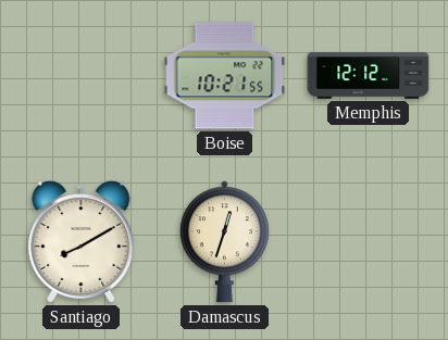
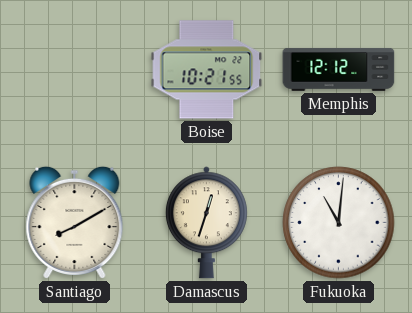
Fukuoka: none -> 11:01
